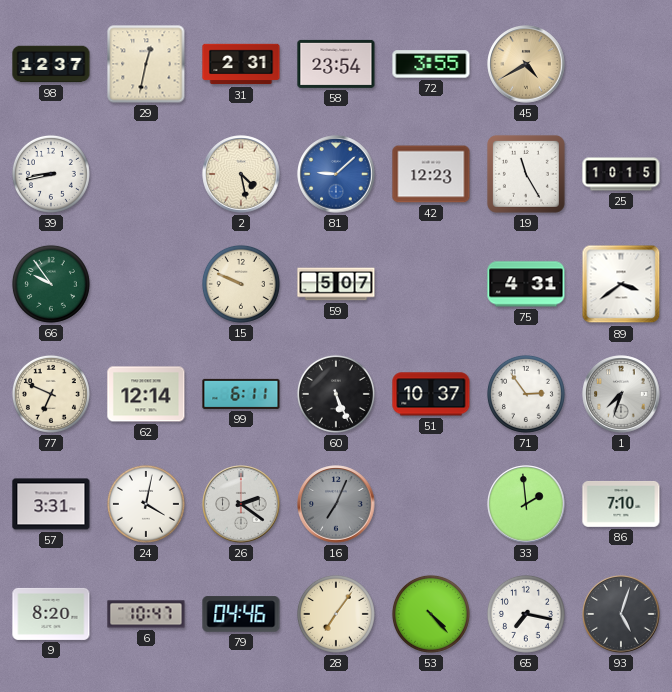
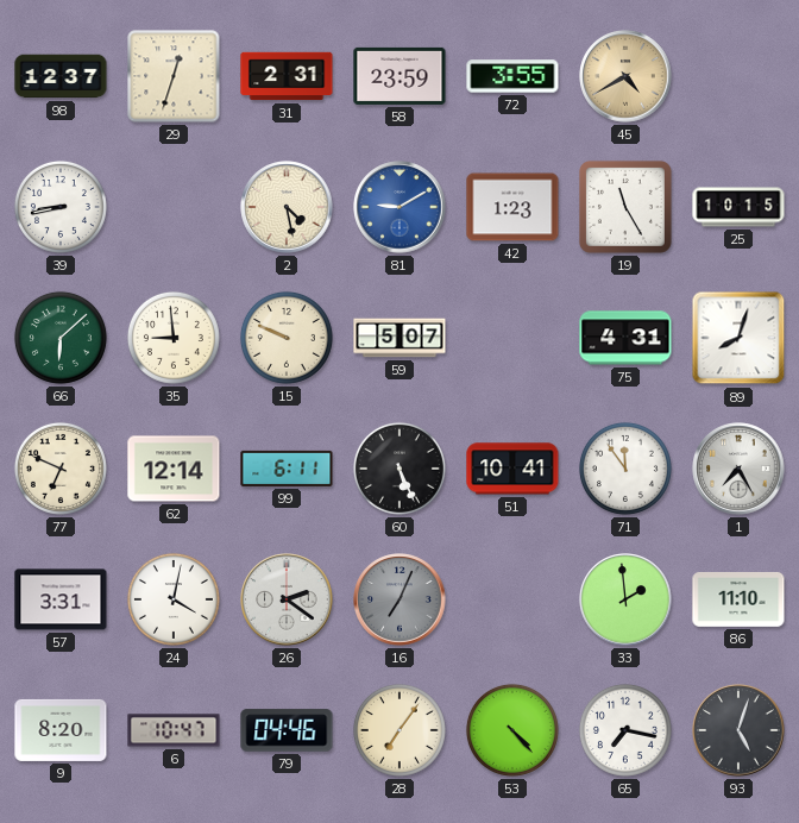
29: 12:32 -> 12:33
58: 23:54 -> 23:59
81: 9:08 -> 9:10
42: 12:23 -> 1:23
66: 9:54 -> 6:08
35: none -> 8:59
89: 3:39 -> 8:03
51: 10:37 -> 10:41
71: 2:54 -> 11:54
1: 7:33 -> 7:25
86: 7:10 -> 11:10
